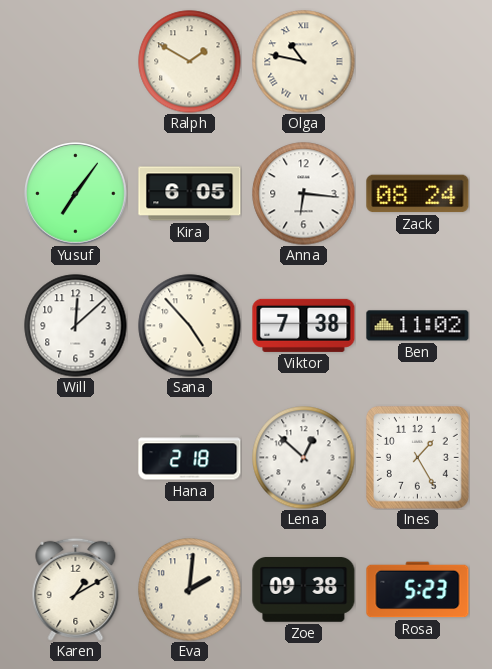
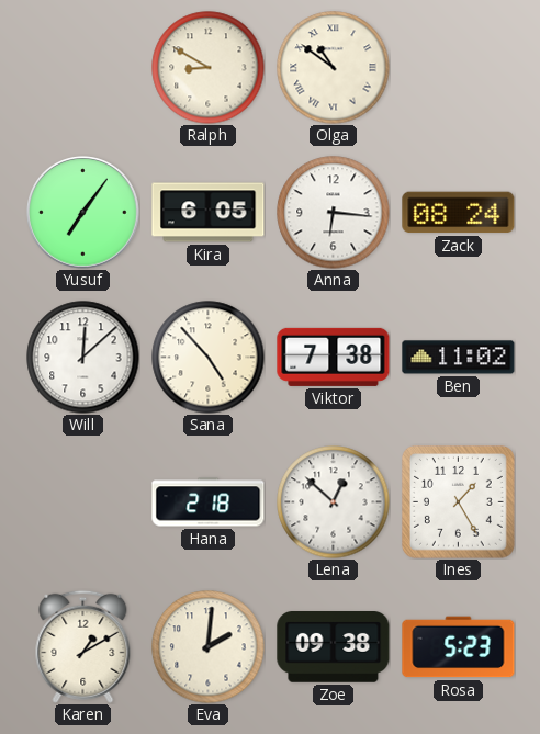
Ralph: 1:50 -> 8:50
Olga: 10:47 -> 10:51
